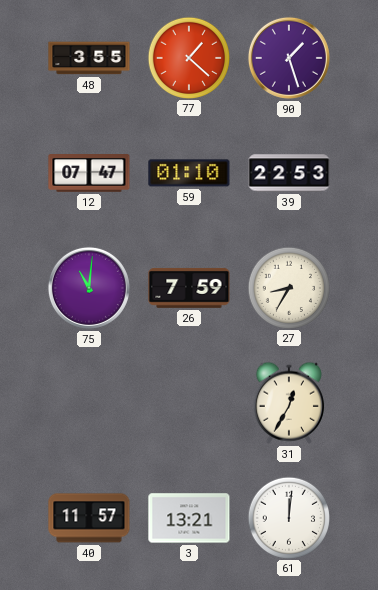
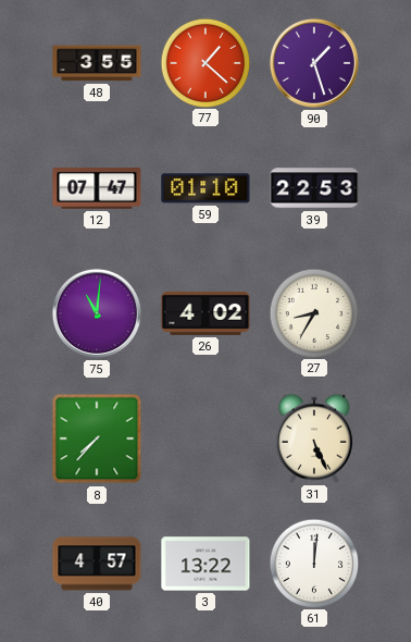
26: 7:59 -> 4:02
8: none -> 7:37
31: 12:35 -> 5:26
40: 11:57 -> 4:57
3: 13:21 -> 13:22
